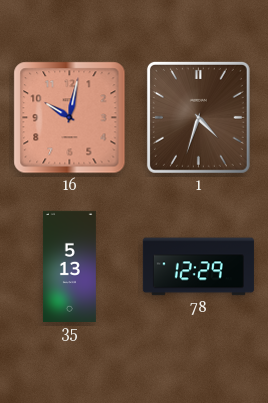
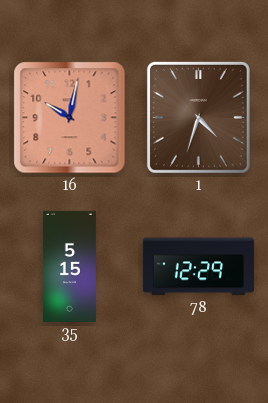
35: 5:13 -> 5:15
